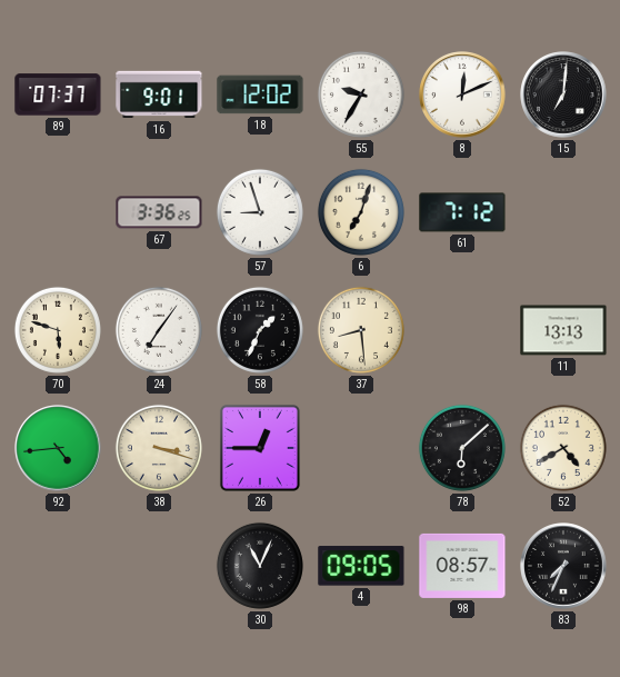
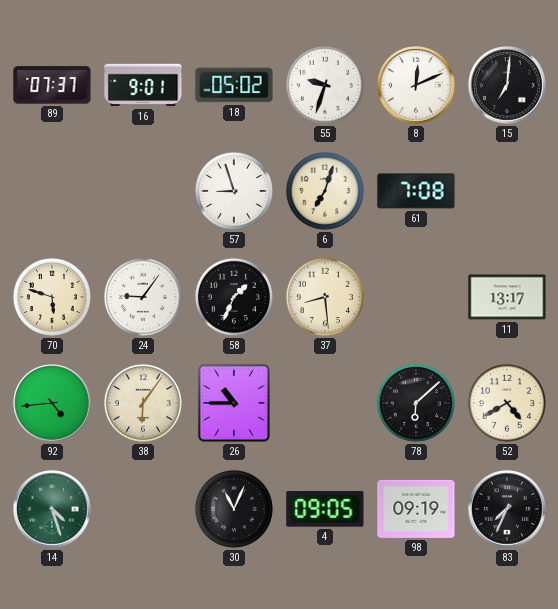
18: 12:02 -> 05:02
55: 9:35 -> 9:33
67: 3:36 -> none
61: 7:12 -> 7:08
24: 7:06 -> 9:06
11: 13:13 -> 13:17
38: 3:18 -> 6:06
26: 12:45 -> 10:45
14: none -> 4:27
98: 08:57 -> 09:19
